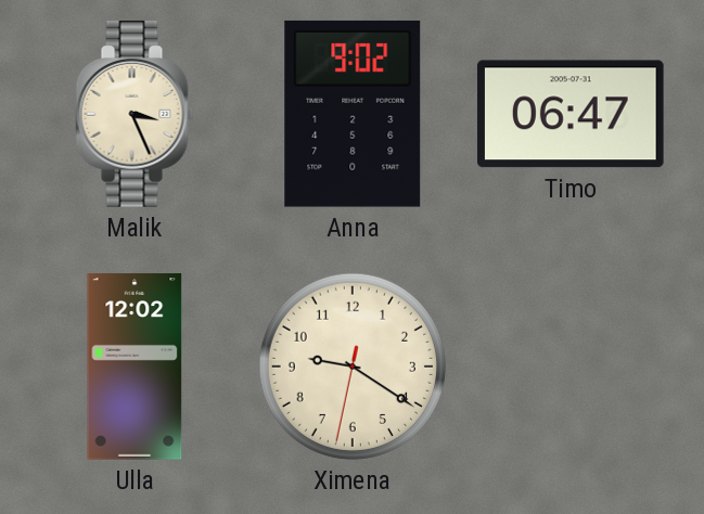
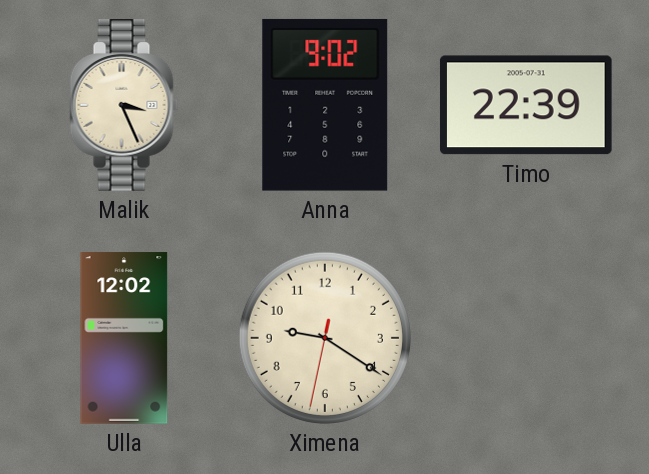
Timo: 06:47 -> 22:39
